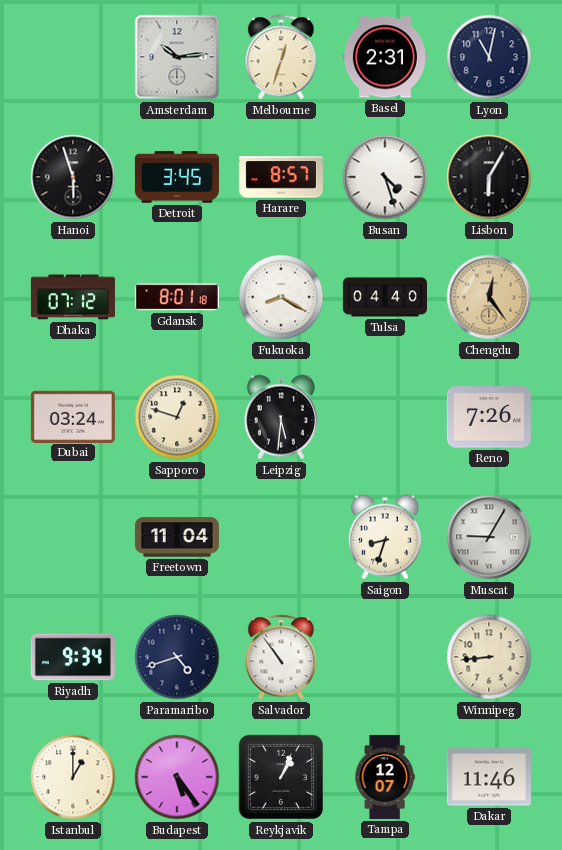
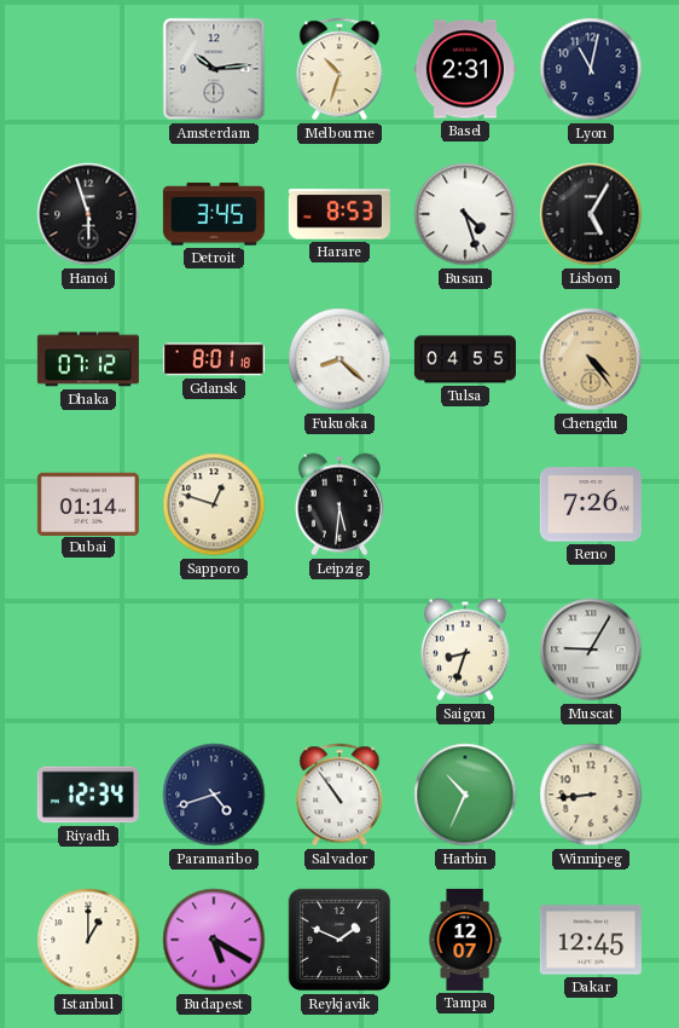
Melbourne: 12:33 -> 10:33
Harare: 8:57 -> 8:53
Lisbon: 6:05 -> 5:05
Fukuoka: 8:20 -> 8:22
Tulsa: 04:40 -> 04:55
Chengdu: 12:24 -> 4:24
Dubai: 03:24 -> 01:14
Freetown: 11:04 -> none
Riyadh: 9:34 -> 12:34
Harbin: none -> 10:34
Budapest: 5:24 -> 5:20
Reykjavik: 1:04 -> 1:49
Dakar: 11:46 -> 12:45
